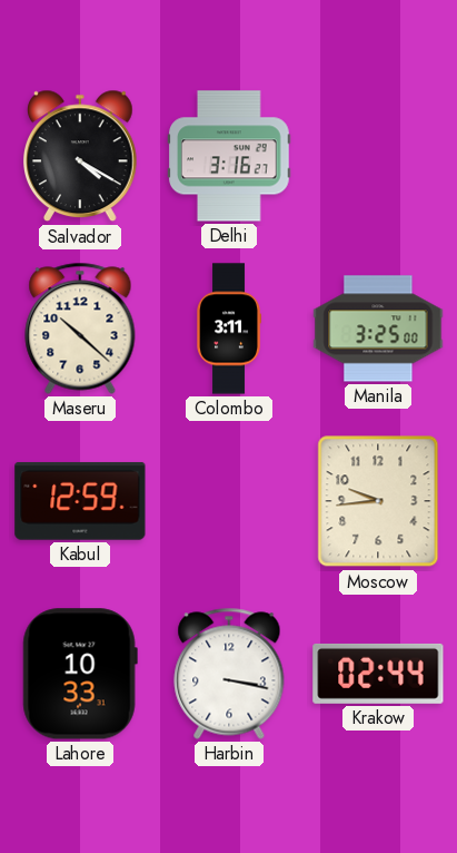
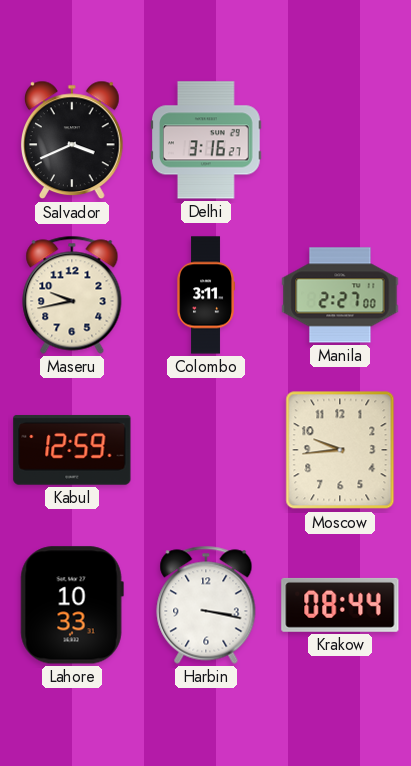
Salvador: 4:20 -> 3:41
Maseru: 10:22 -> 9:43
Manila: 3:25 -> 2:27
Krakow: 02:44 -> 08:44
